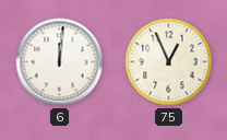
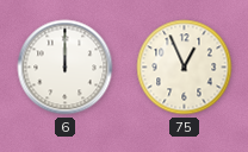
6: 12:01 -> 12:00
